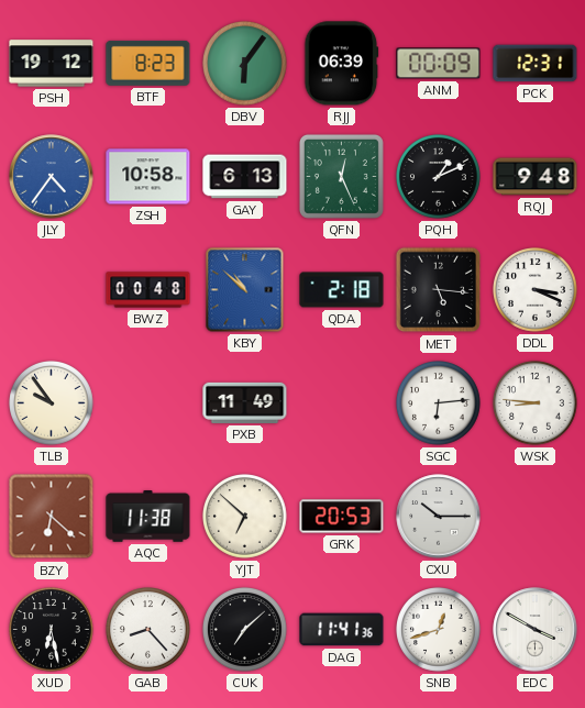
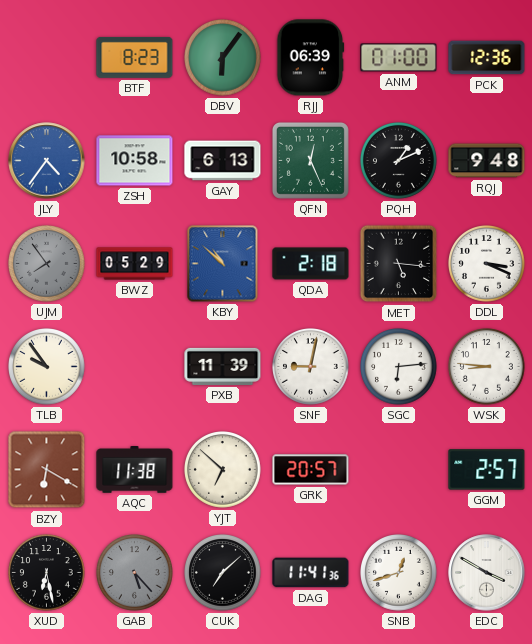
PSH: 19:12 -> none
ANM: 00:09 -> 01:00
PCK: 12:31 -> 12:36
UJM: none -> 7:54
BWZ: 00:48 -> 05:29
PXB: 11:49 -> 11:39
SNF: none -> 9:02
BZY: 6:22 -> 6:20
GRK: 20:53 -> 20:57
CXU: 10:15 -> none
GGM: none -> 2:57
GAB: 8:23 -> 5:23
GAB dial: white -> grey
